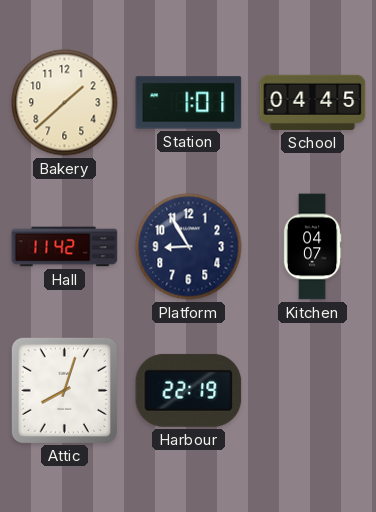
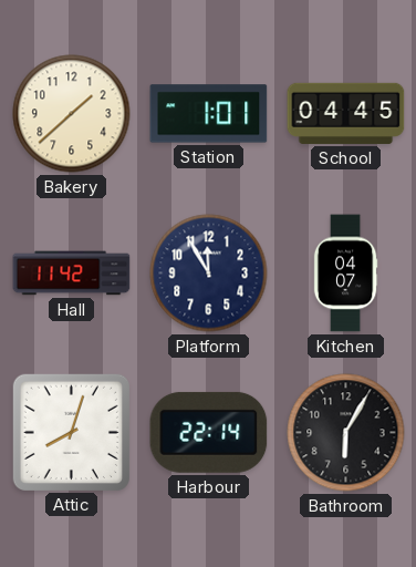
Platform: 8:55 -> 11:55
Harbour: 22:19 -> 22:14
Bathroom: none -> 6:05
